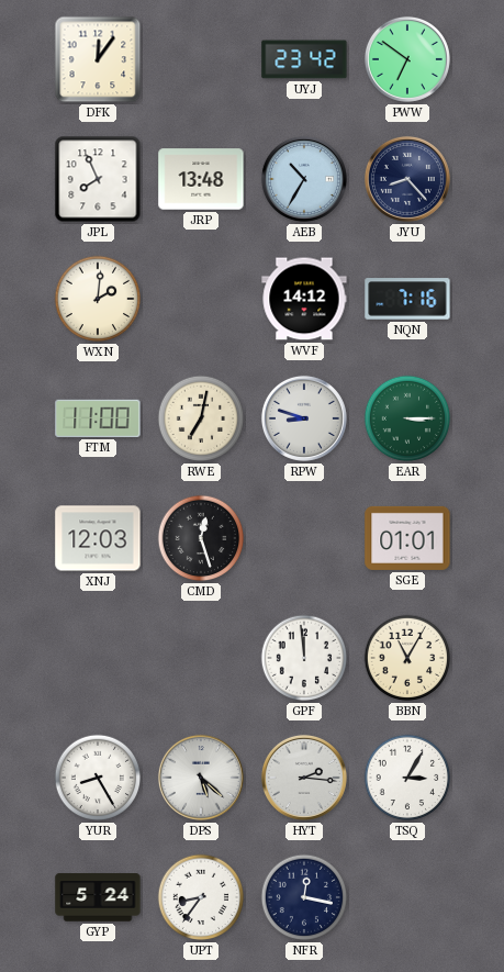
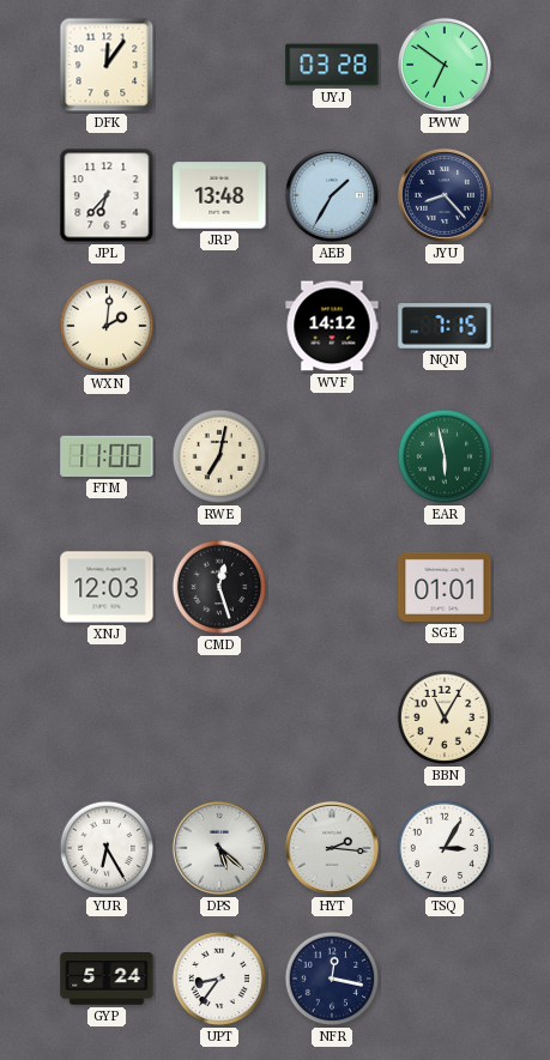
UYJ: 23:42 -> 03:28
JPL: 7:56 -> 6:37
AEB: 10:35 -> 1:35
NQN: 7:16 -> 7:15
RPW: 8:48 -> none
EAR: 3:15 -> 5:58
GPF: 11:59 -> none
YUR: 8:25 -> 6:25
